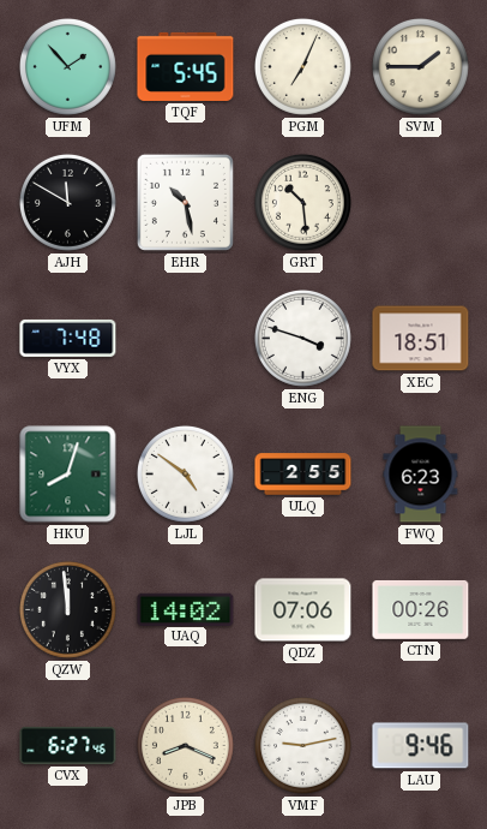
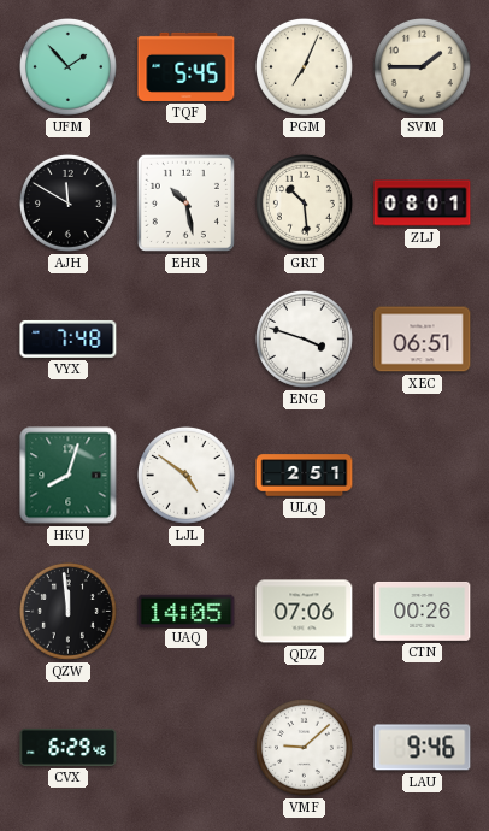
ZLJ: none -> 08:01
XEC: 18:51 -> 06:51
ULQ: 2:55 -> 2:51
FWQ: 6:23 -> none
UAQ: 14:02 -> 14:05
CVX: 6:27 -> 6:29
JPB: 8:19 -> none
VMF: 9:13 -> 9:08
